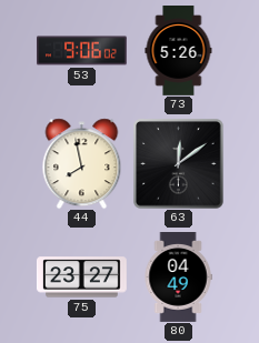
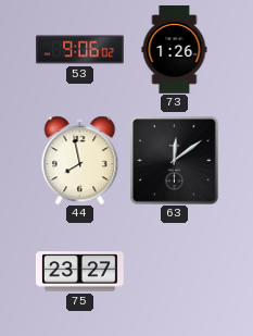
73: 5:26 -> 1:26
80: 04:49 -> none
